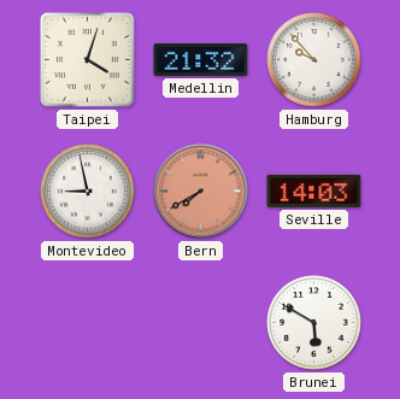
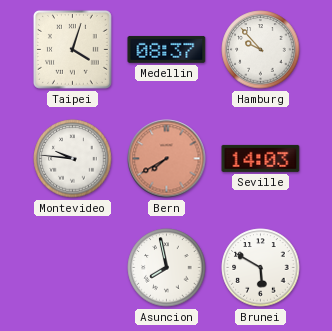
Medellin: 21:32 -> 08:37
Montevideo: 8:58 -> 9:46
Asuncion: none -> 7:58
